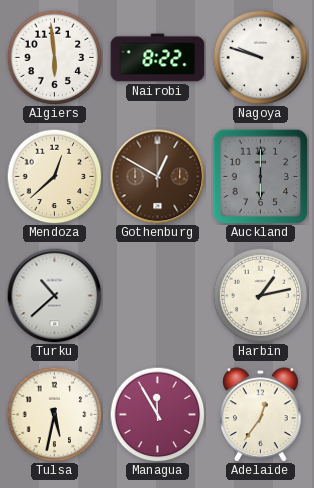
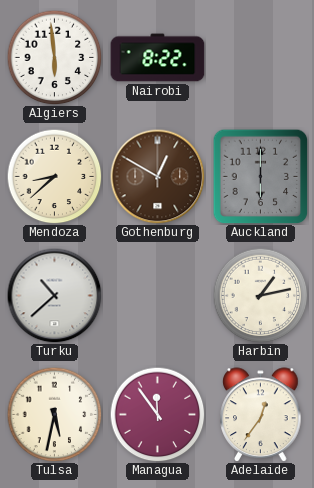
Nagoya: 9:48 -> none
Mendoza: 12:38 -> 8:38
Managua: 11:55 -> 11:54
